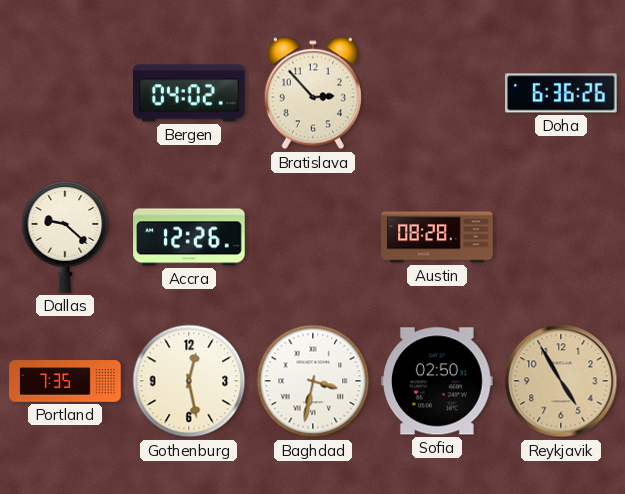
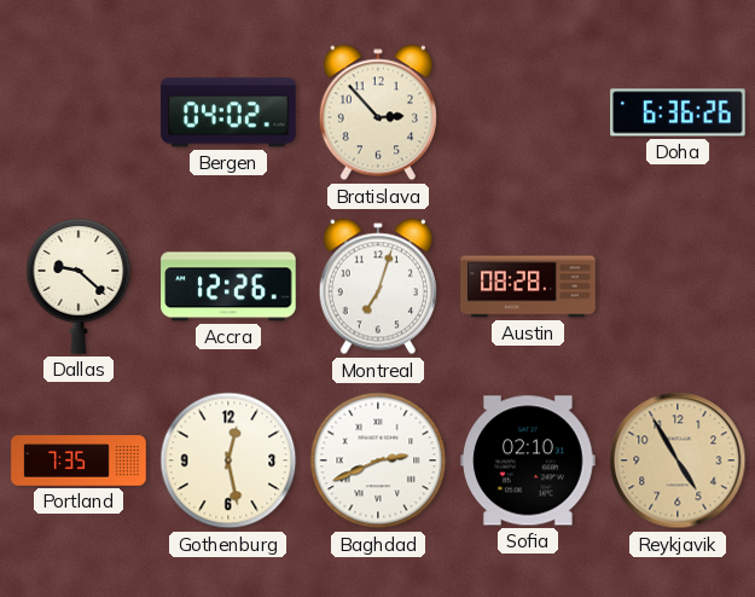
Montreal: none -> 7:03
Baghdad: 3:32 -> 2:41
Sofia: 02:50 -> 02:10
